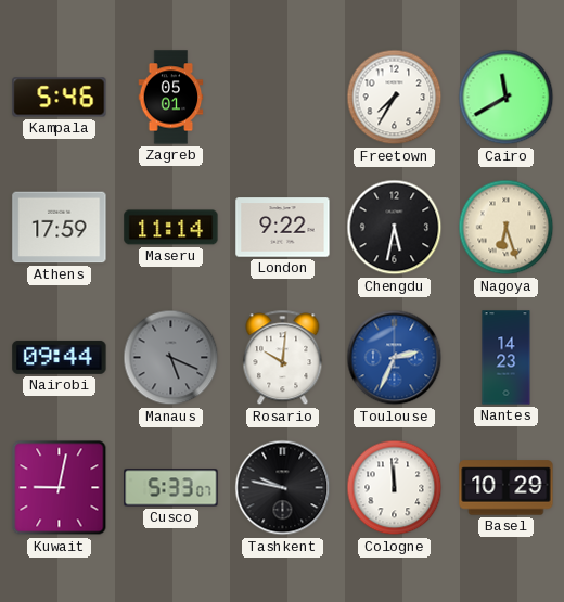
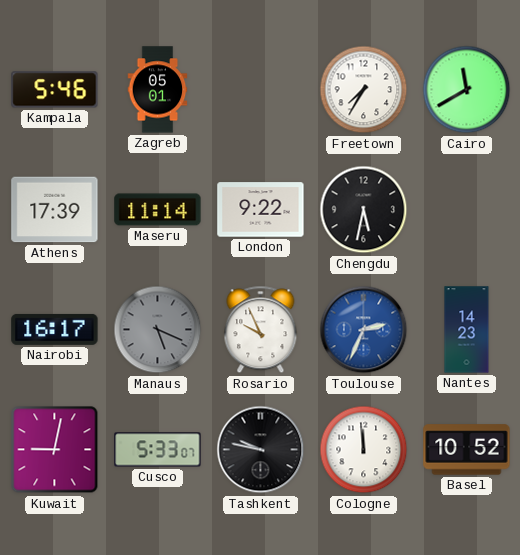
Athens: 17:59 -> 17:39
Nagoya: 6:27 -> none
Nairobi: 09:44 -> 16:17
Rosario: 10:01 -> 9:56
Basel: 10:29 -> 10:52
